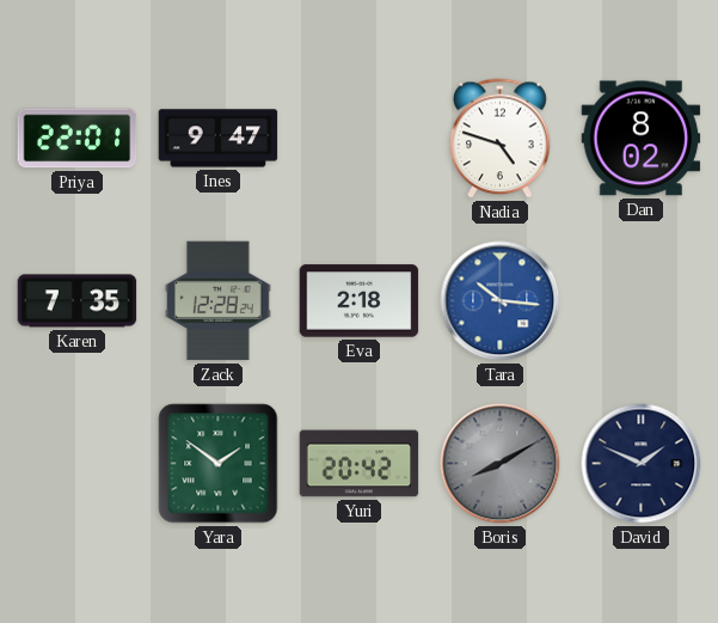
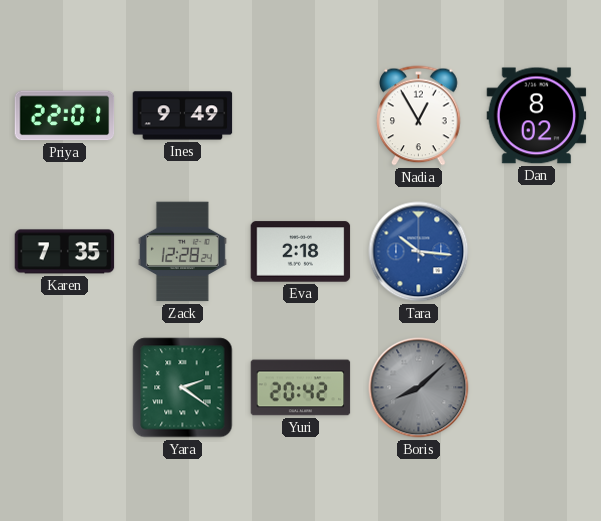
Ines: 9:47 -> 9:49
Nadia: 4:48 -> 12:55
Yara: 1:51 -> 2:21
Boris: 8:10 -> 8:08
David: 1:49 -> none
